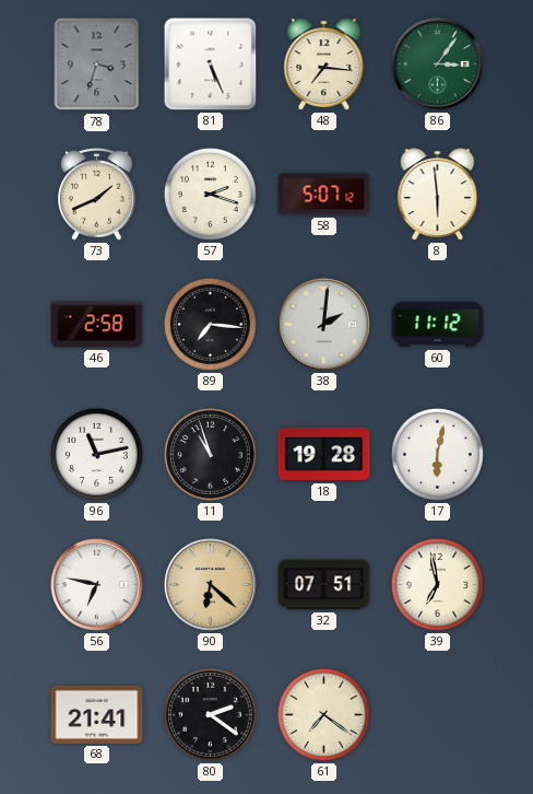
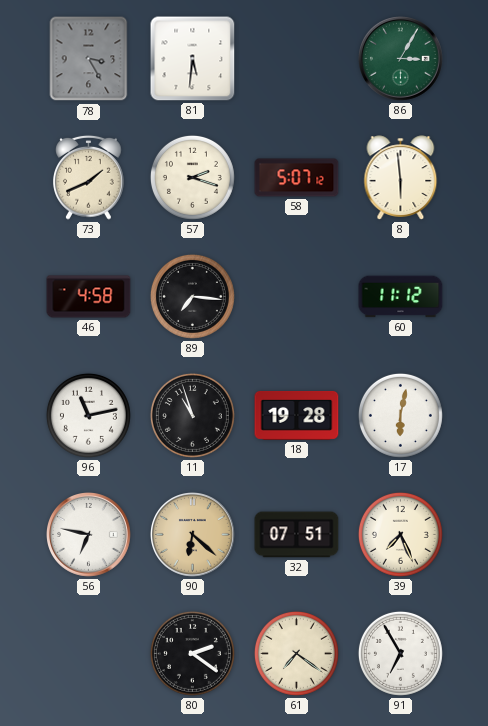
78: 3:33 -> 3:25
81: 5:26 -> 5:31
48: 7:16 -> none
86: 3:06 -> 3:05
46: 2:58 -> 4:58
38: 2:01 -> none
39: 6:58 -> 7:26
68: 21:41 -> none
91: none -> 6:55
